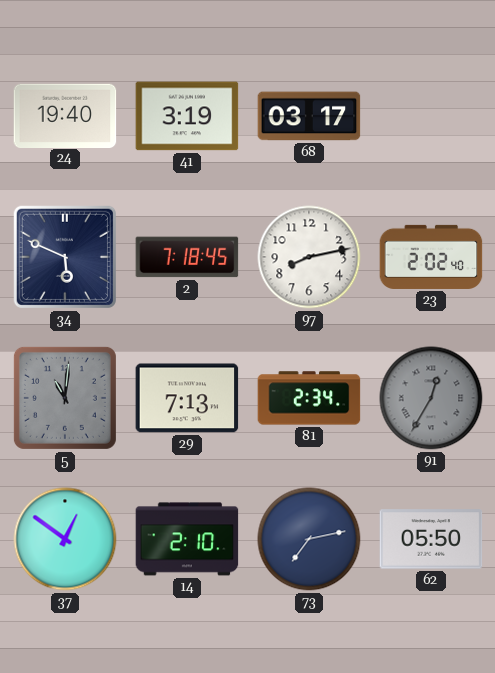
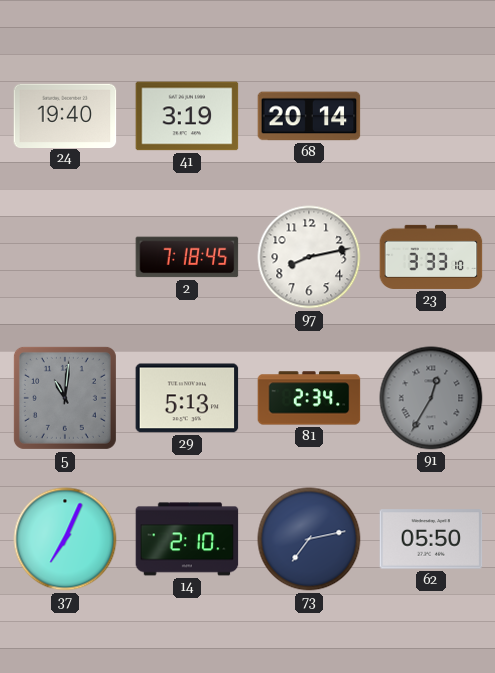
68: 03:17 -> 20:14
34: 5:49 -> none
23: 2:02 -> 3:33
29: 7:13 -> 5:13
37: 12:51 -> 7:04
